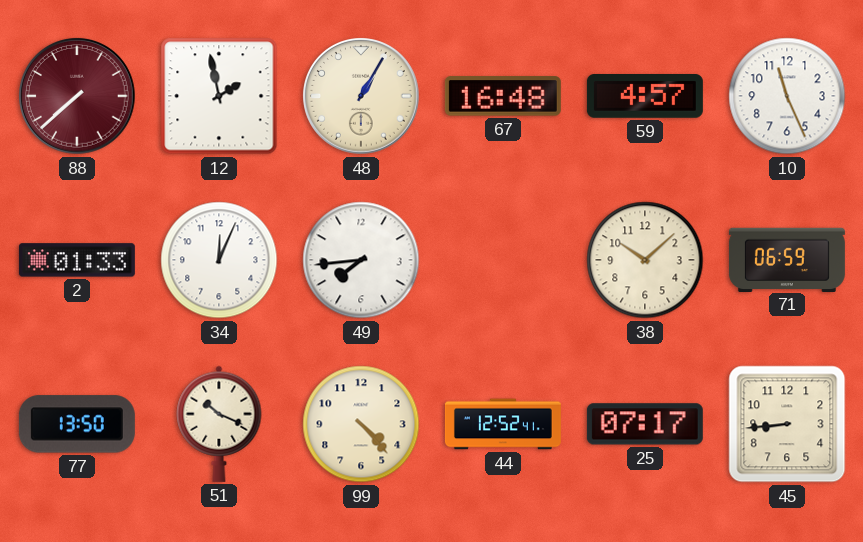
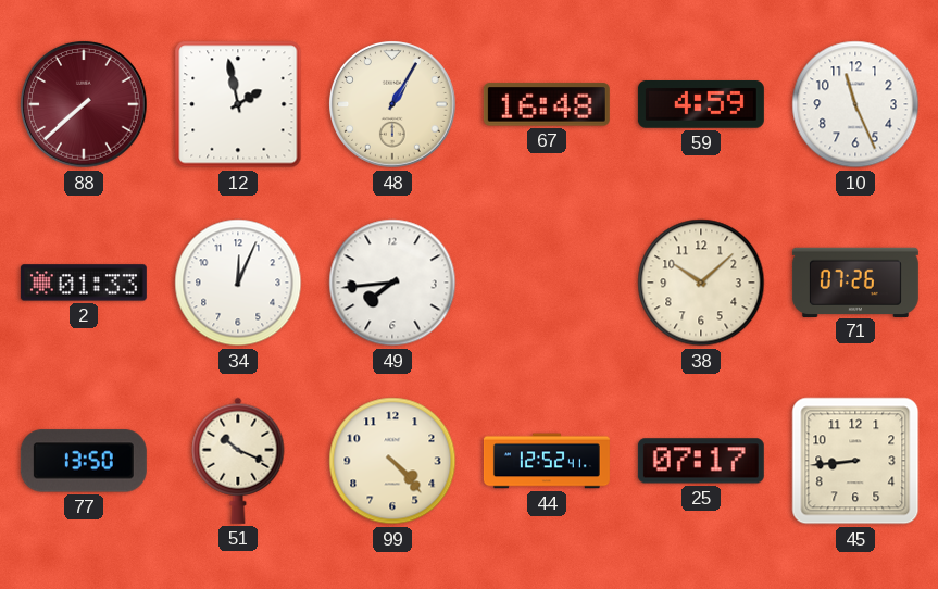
59: 4:57 -> 4:59
71: 06:59 -> 07:26
